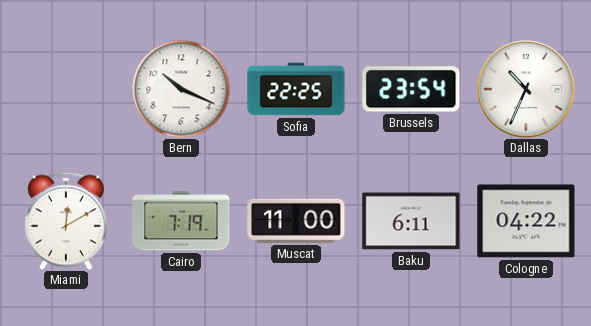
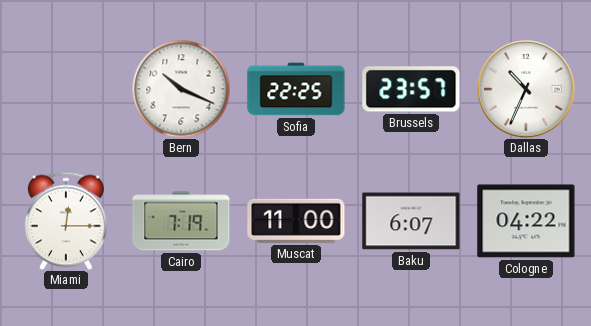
Brussels: 23:54 -> 23:57
Miami: 12:10 -> 12:15
Baku: 6:11 -> 6:07
